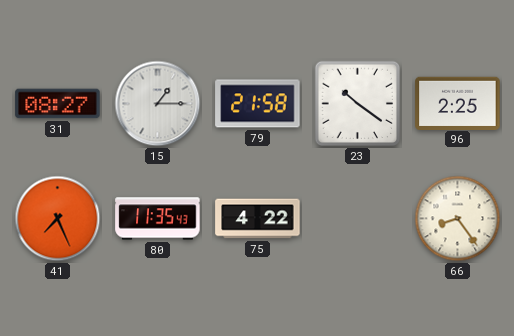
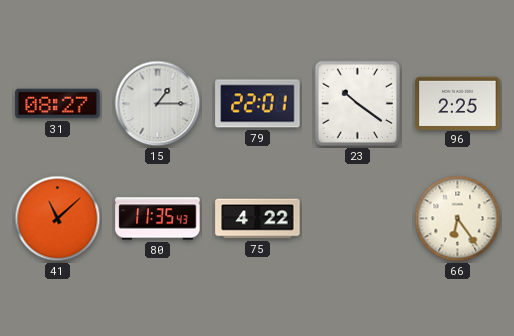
79: 21:58 -> 22:01
41: 7:26 -> 11:08
66: 8:24 -> 6:24
